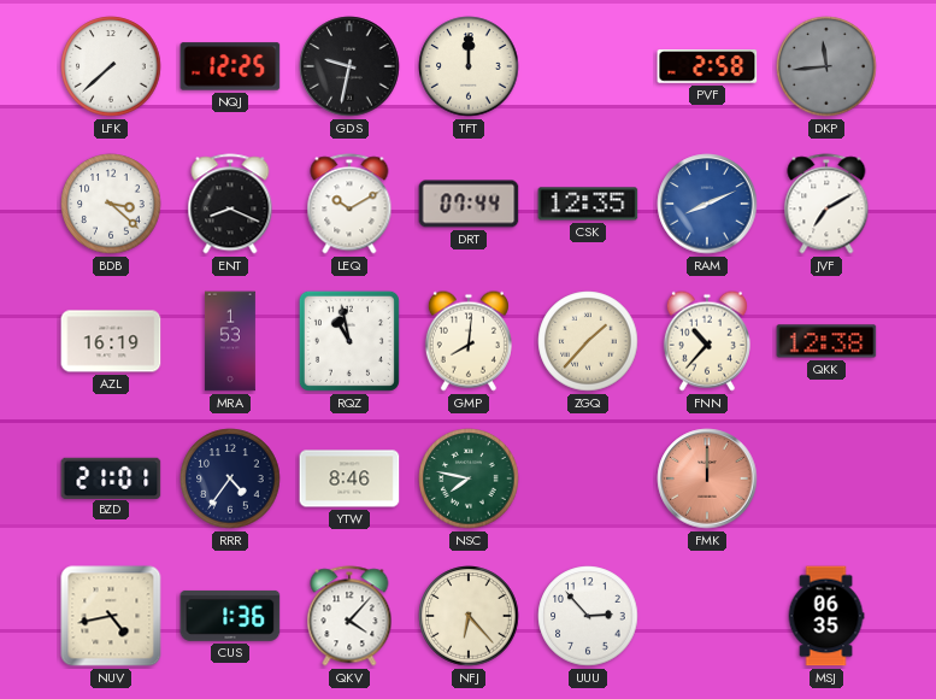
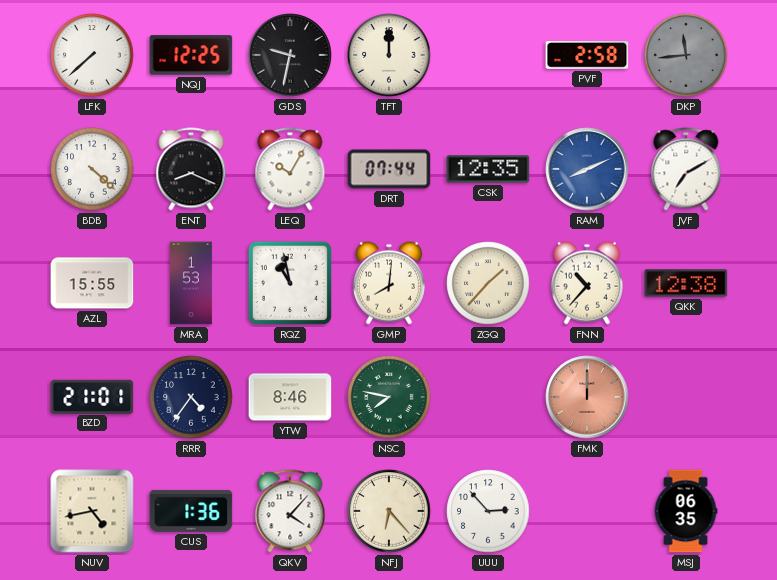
BDB: 3:22 -> 4:22
LEQ: 10:10 -> 10:05
AZL: 16:19 -> 15:55
